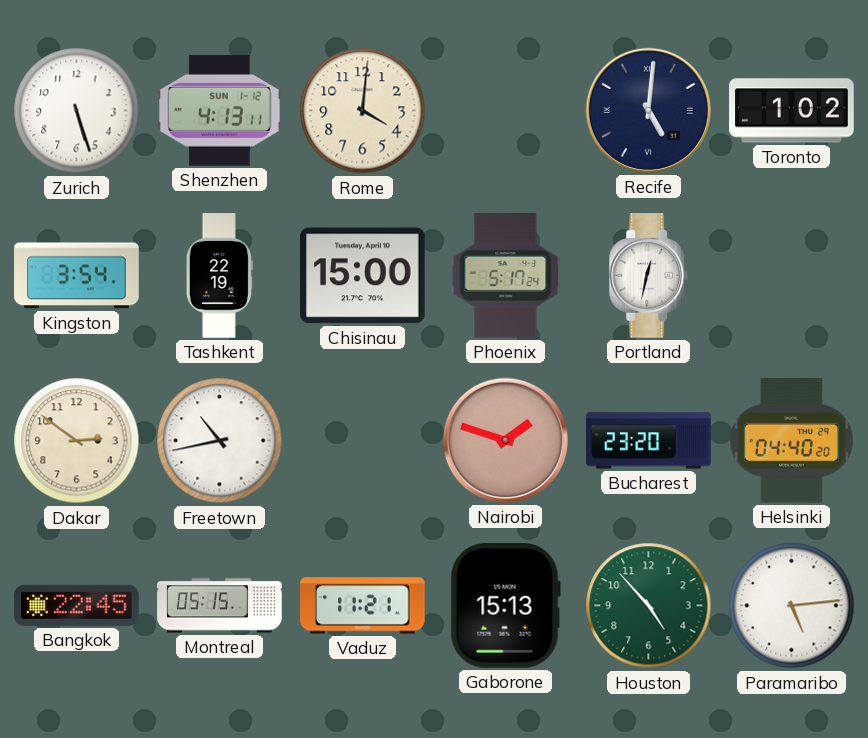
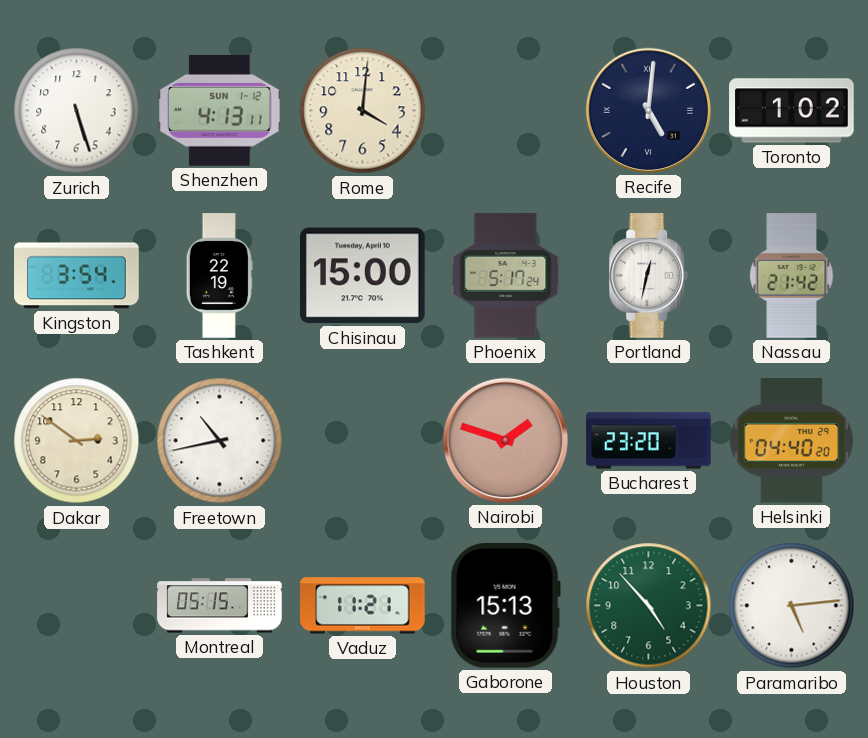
Nassau: none -> 21:42
Bangkok: 22:45 -> none
